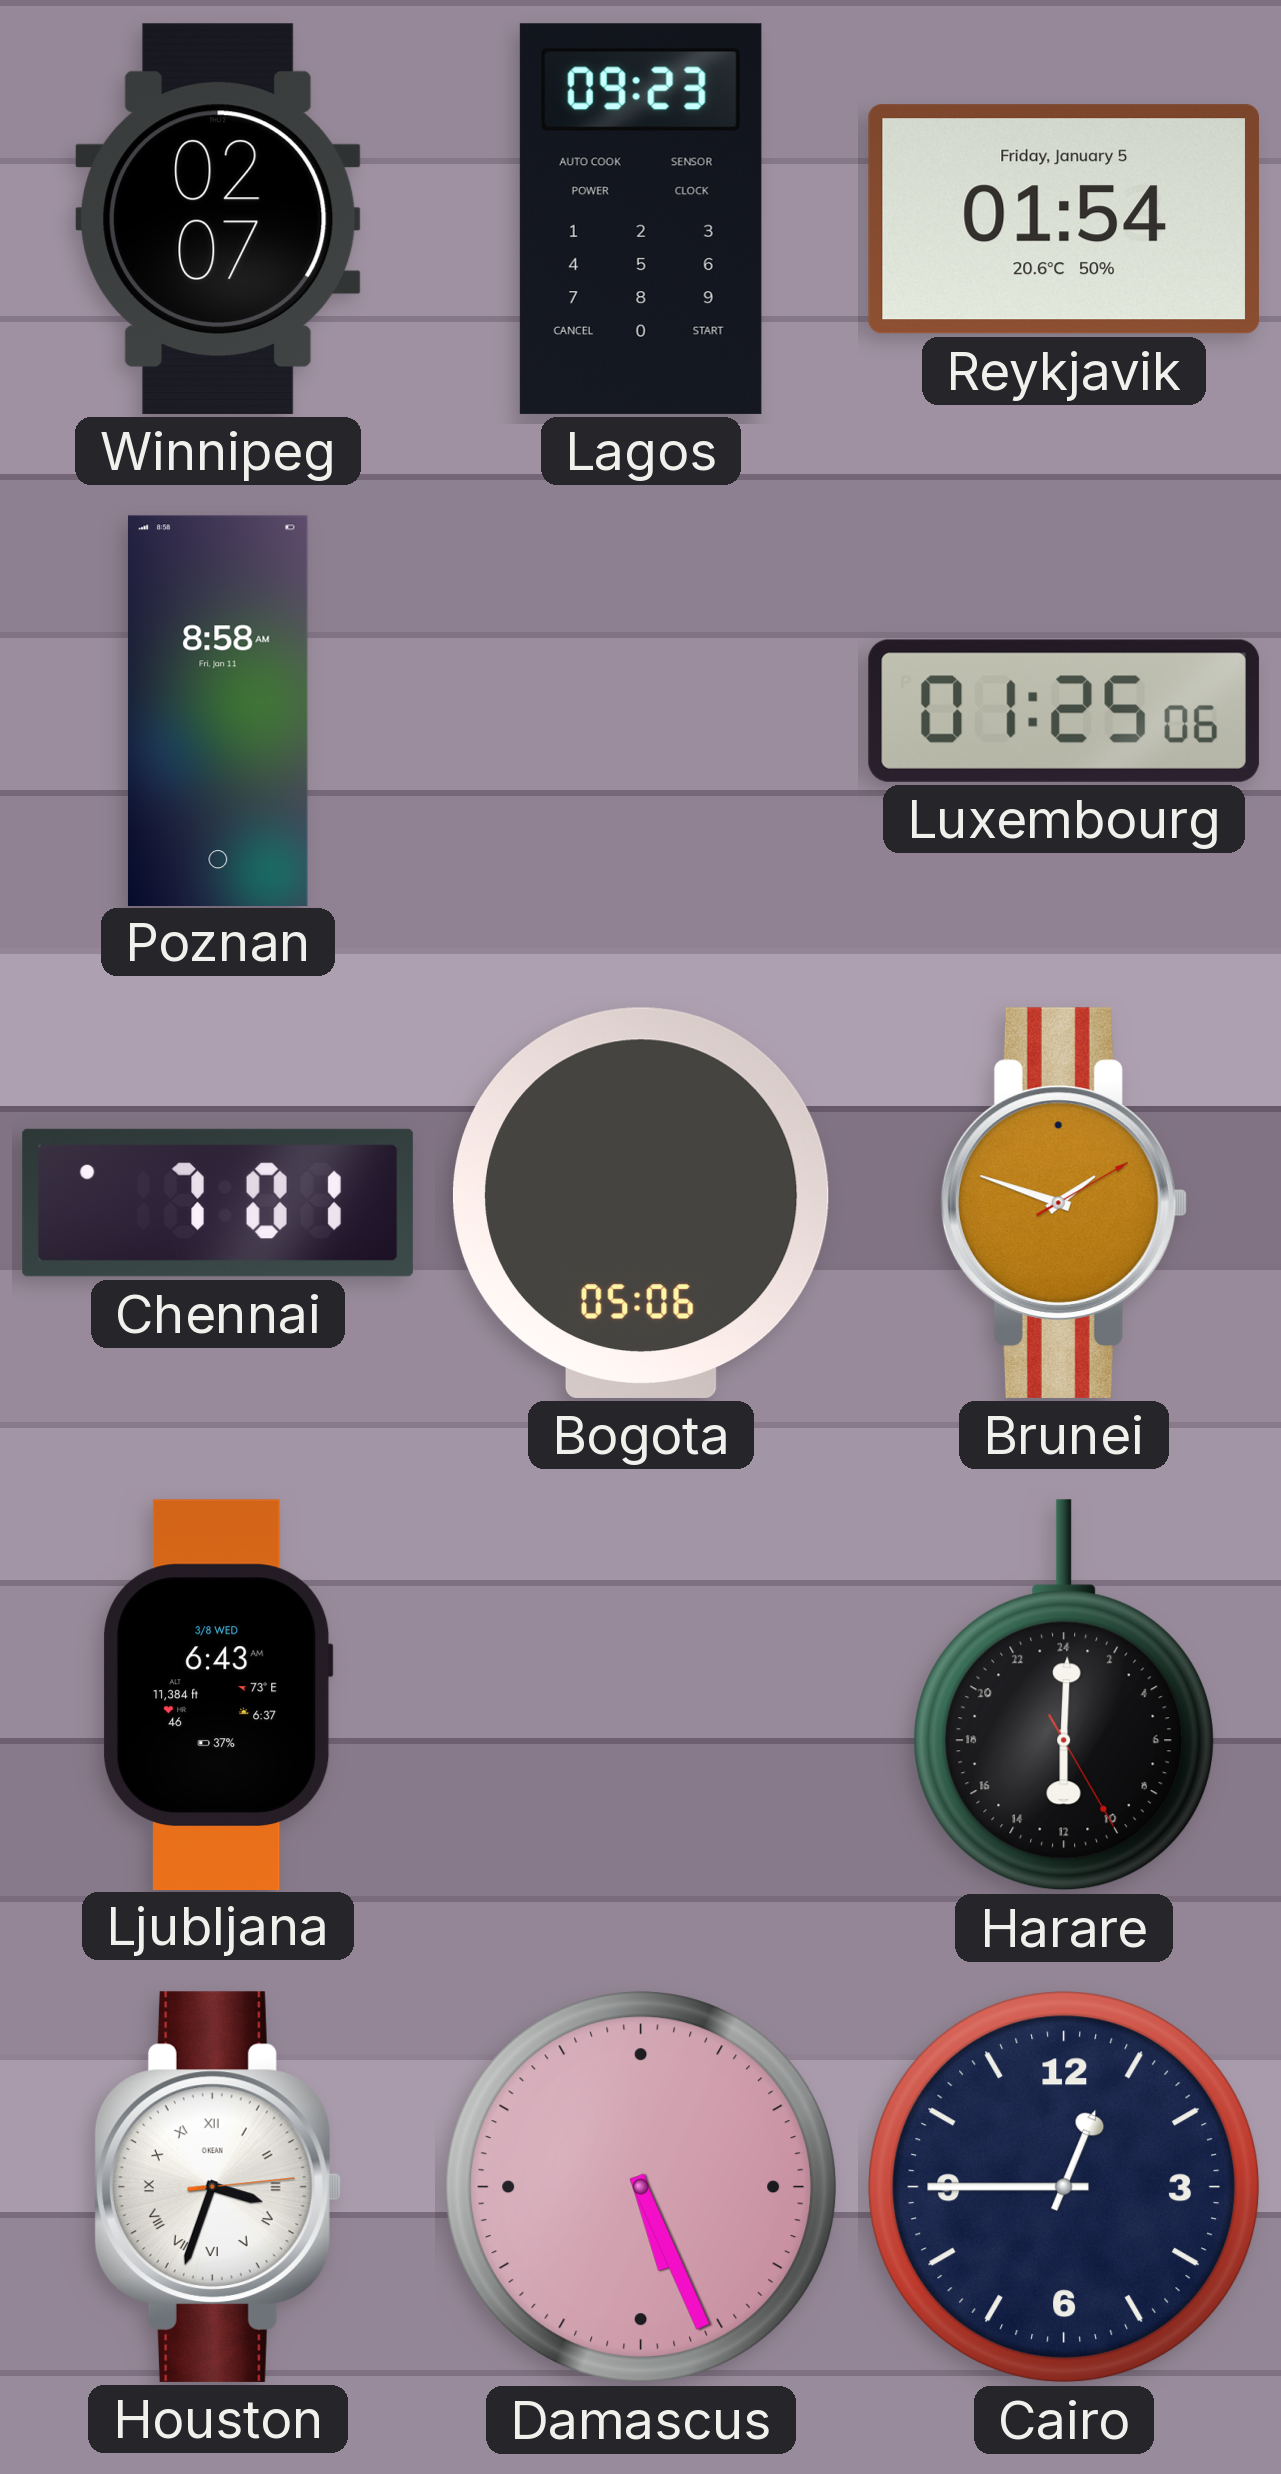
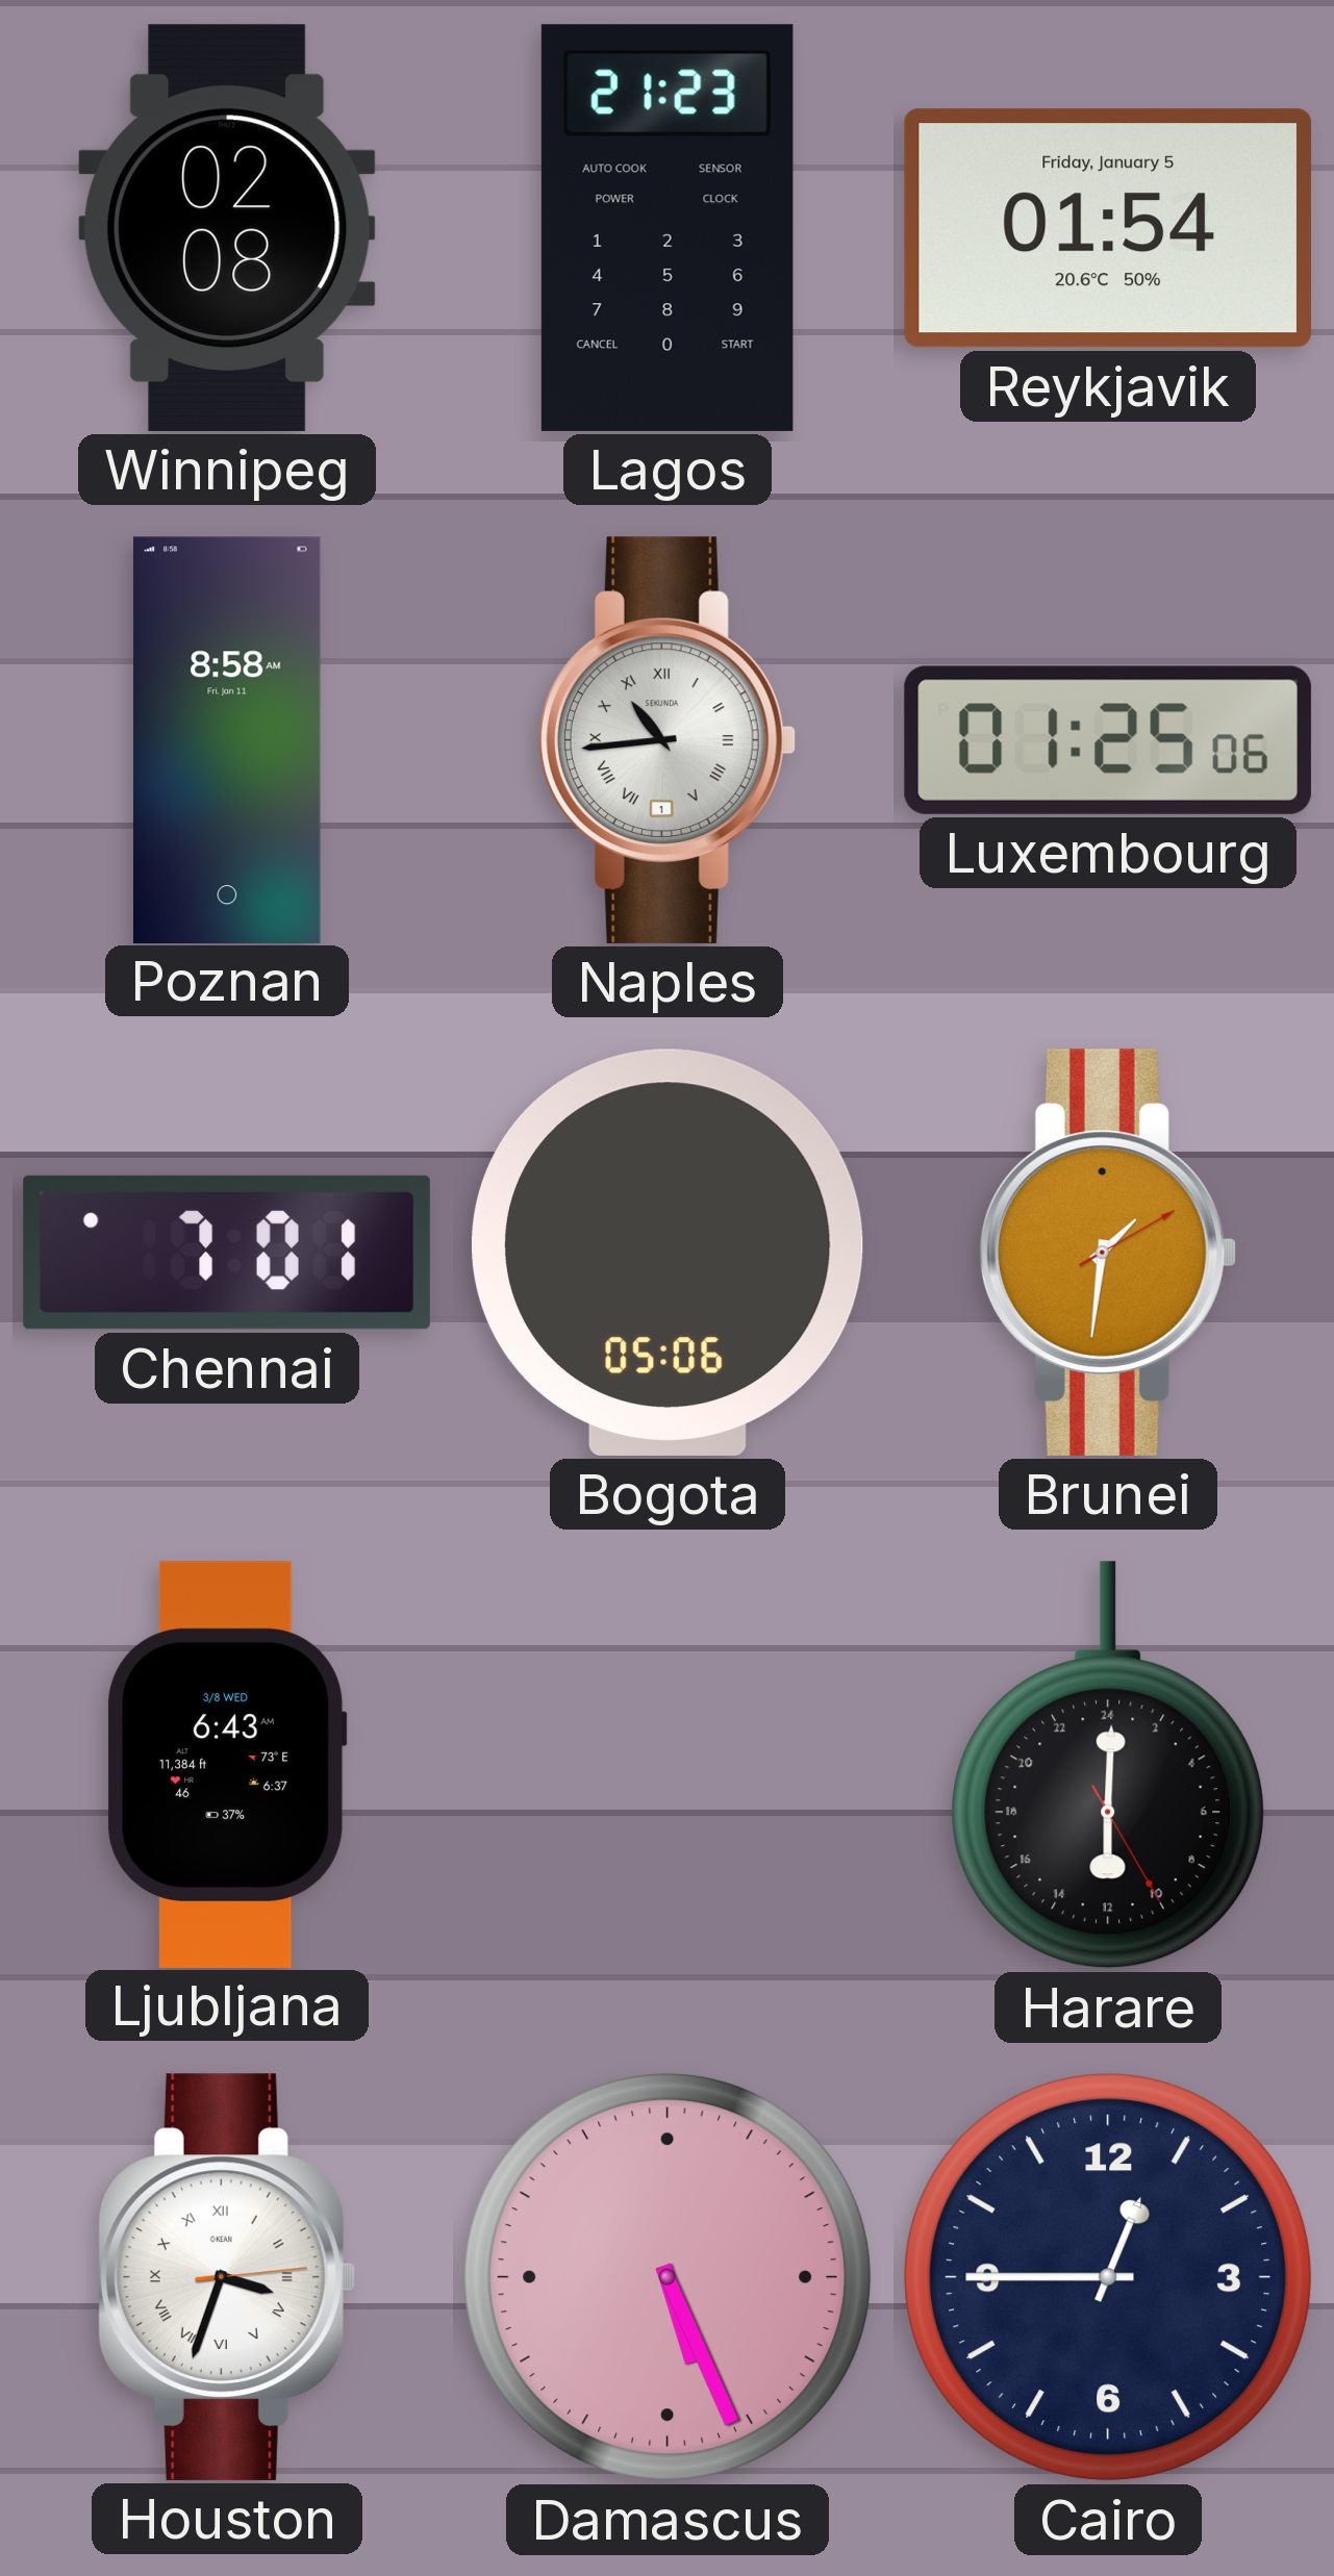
Winnipeg: 02:07 -> 02:08
Lagos: 09:23 -> 21:23
Naples: none -> 10:44
Brunei: 1:48 -> 1:31
